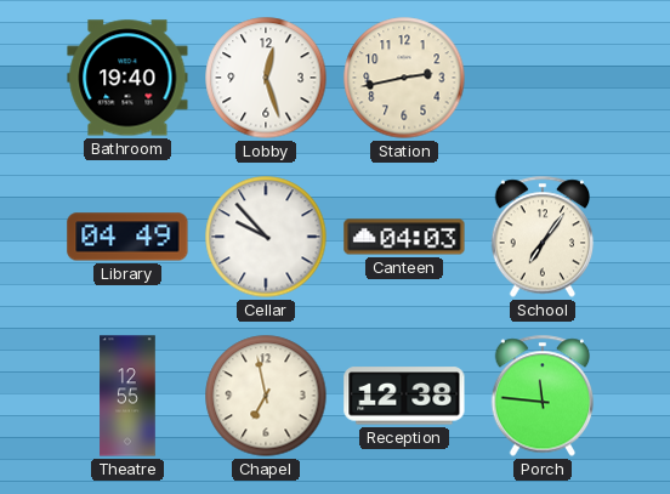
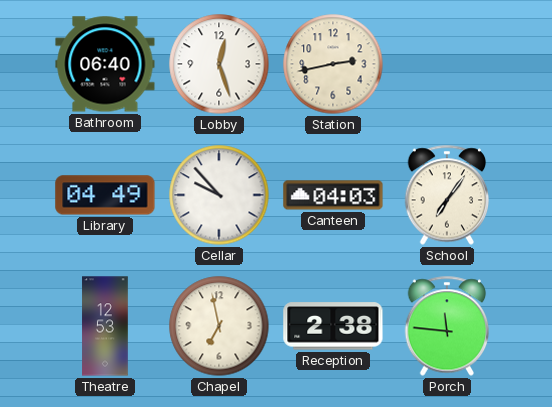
Bathroom: 19:40 -> 06:40
Theatre: 12:55 -> 12:53
Reception: 12:38 -> 2:38
